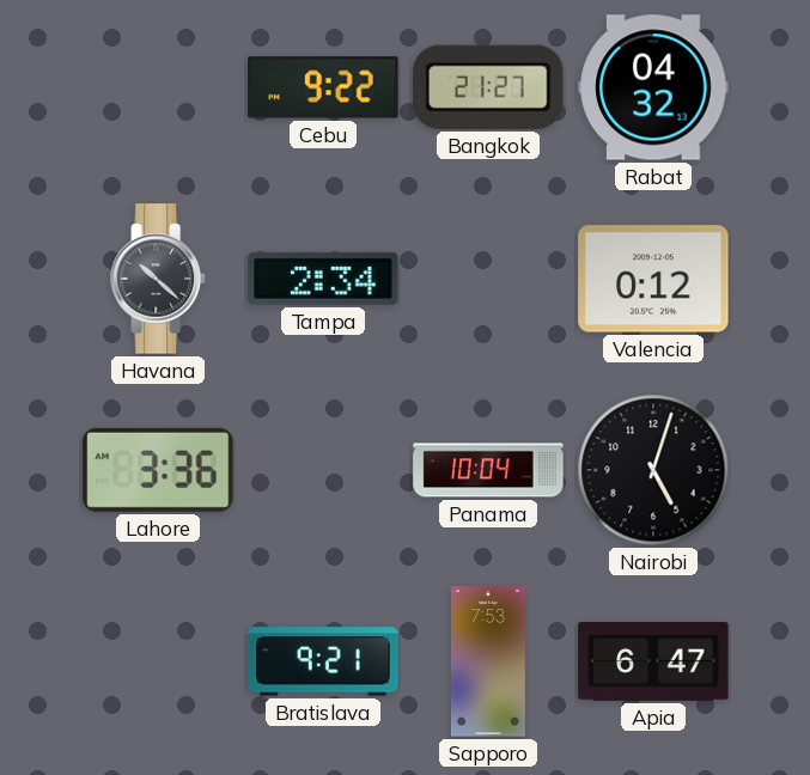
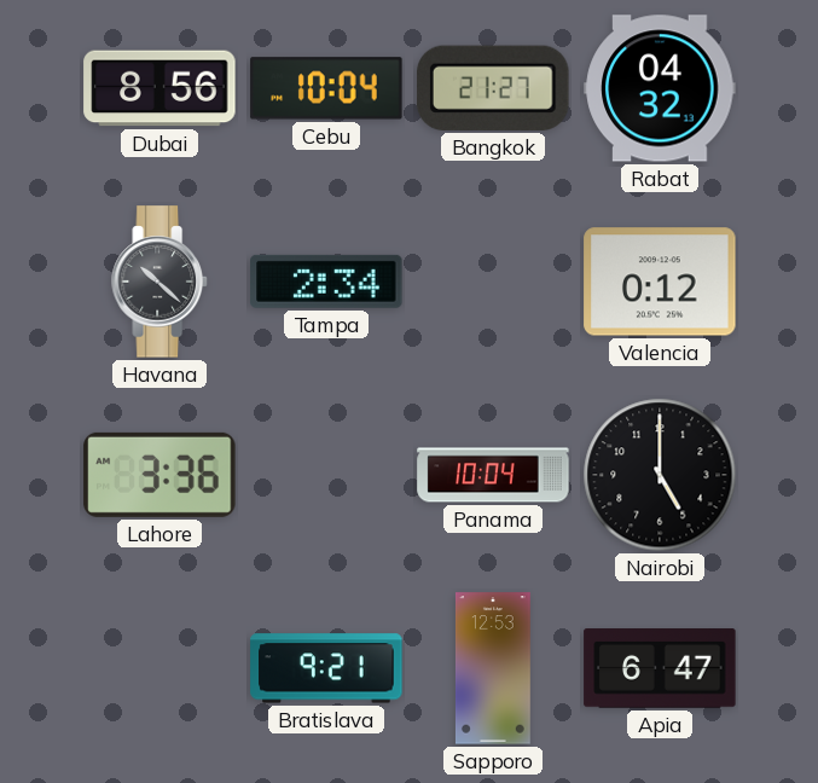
Dubai: none -> 8:56
Cebu: 9:22 -> 10:04
Nairobi: 5:03 -> 5:00
Sapporo: 7:53 -> 12:53
